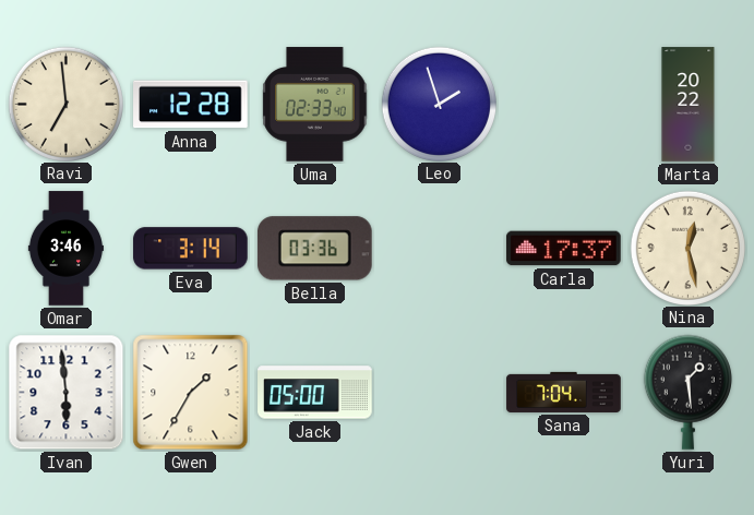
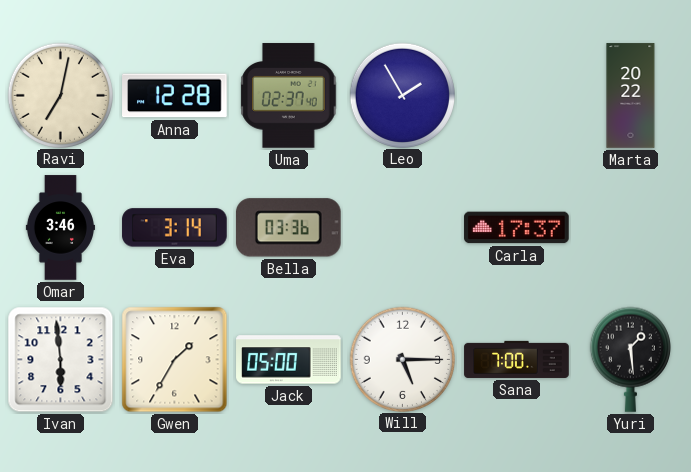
Ravi: 6:59 -> 7:02
Uma: 02:33 -> 02:37
Leo: 1:57 -> 1:55
Nina: 12:28 -> none
Will: none -> 5:15
Sana: 7:04 -> 7:00
